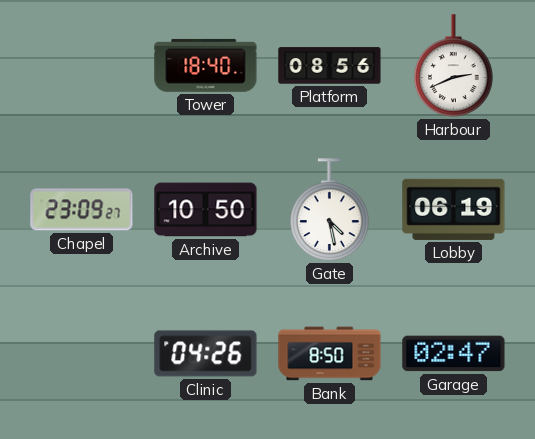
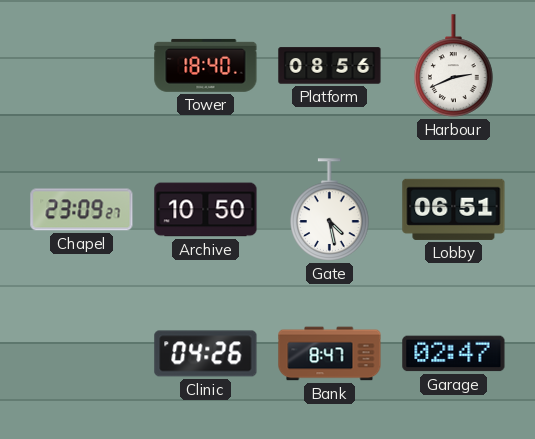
Lobby: 06:19 -> 06:51
Bank: 8:50 -> 8:47
